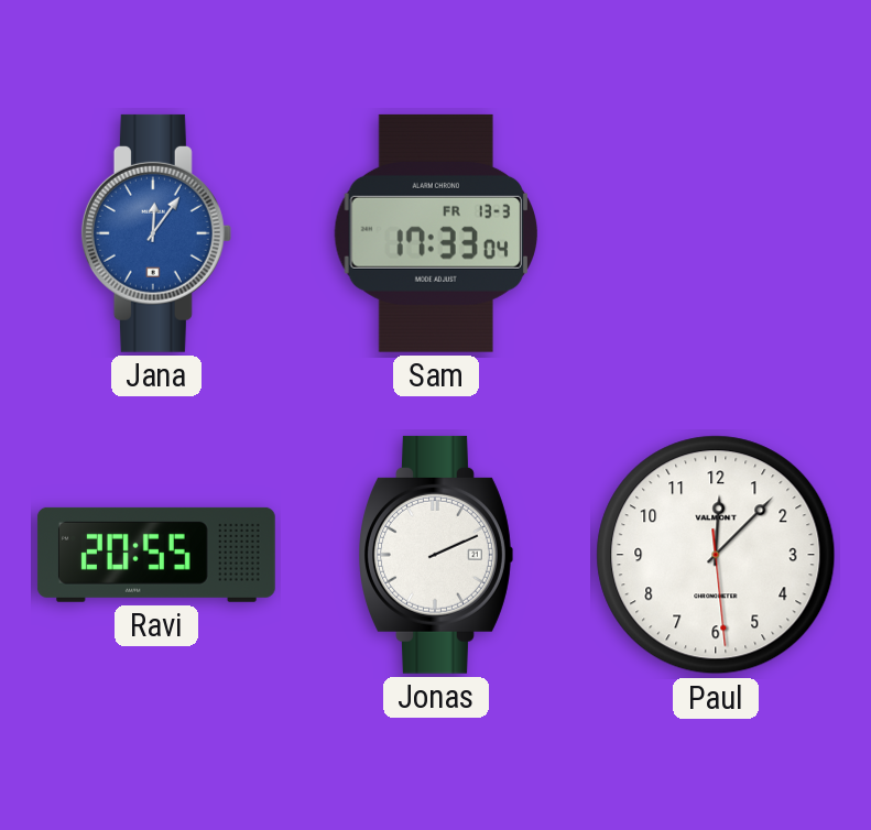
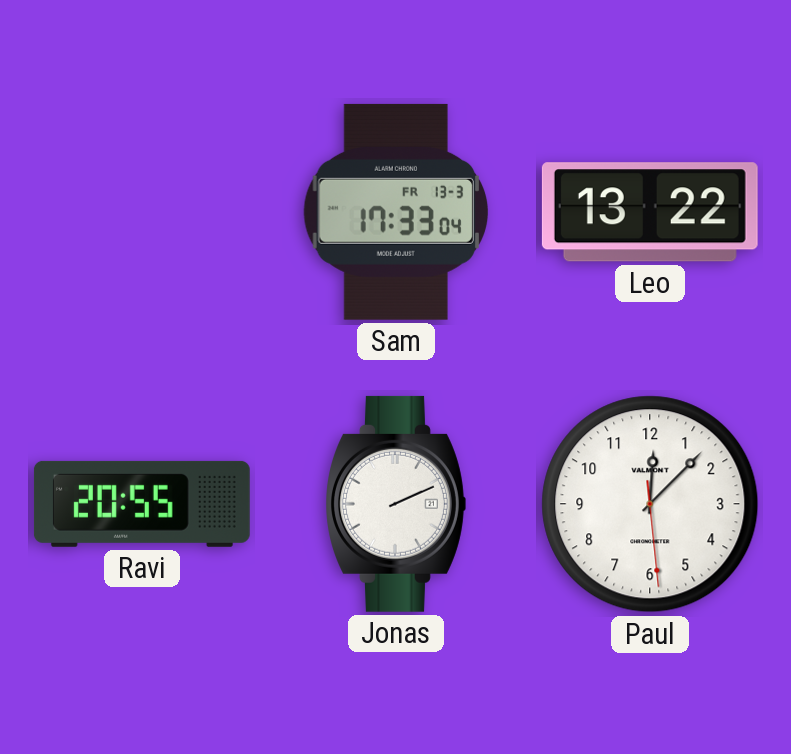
Jana: 12:06 -> none
Leo: none -> 13:22
